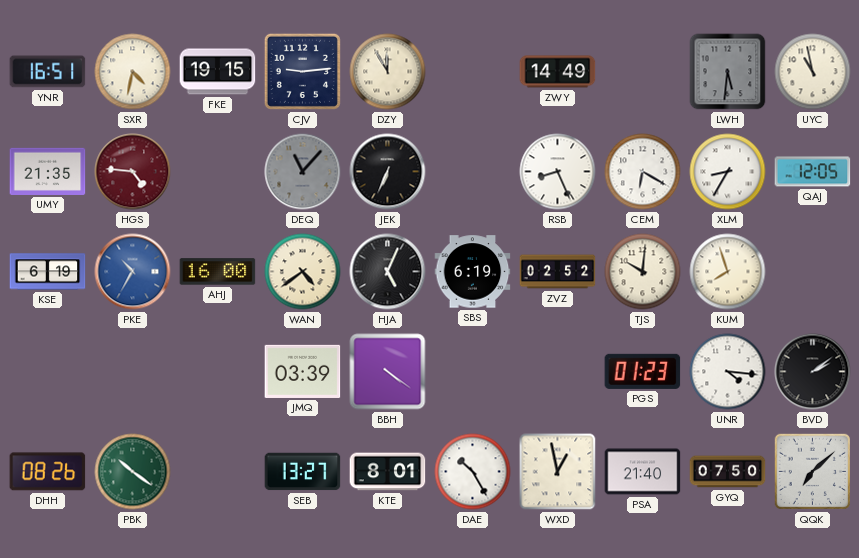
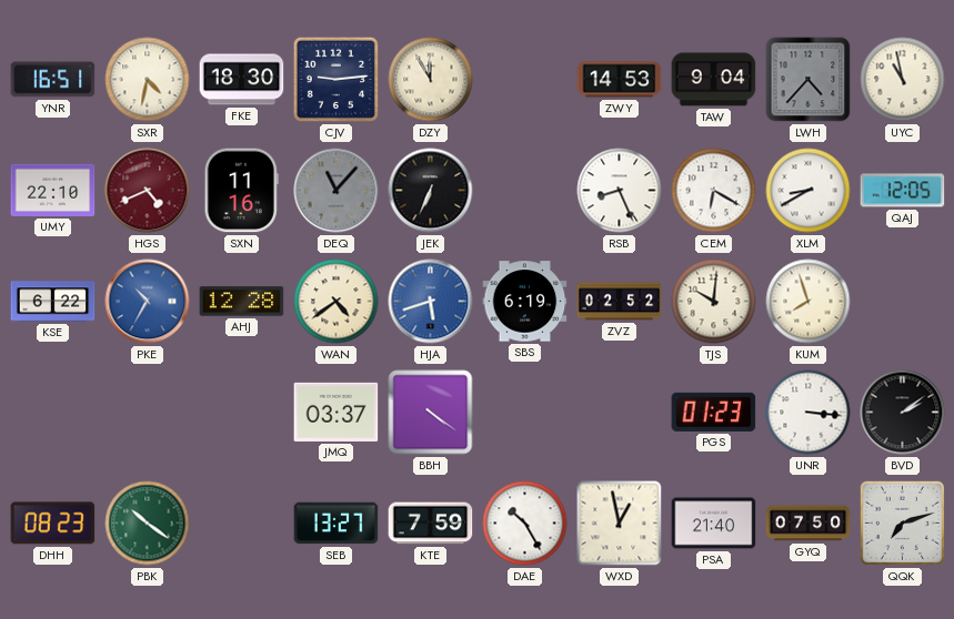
FKE: 19:15 -> 18:30
ZWY: 14:49 -> 14:53
TAW: none -> 9:04
LWH: 5:31 -> 4:37
UMY: 21:35 -> 22:10
HGS: 4:46 -> 4:41
SXN: none -> 11:16
XLM: 8:35 -> 8:40
KSE: 6:19 -> 6:22
AHJ: 16:00 -> 12:28
HJA: 5:04 -> 5:42
HJA dial: black -> blue
JMQ: 03:39 -> 03:37
UNR: 4:16 -> 3:16
DHH: 08:26 -> 08:23
KTE: 8:01 -> 7:59
QQK: 7:08 -> 7:12
